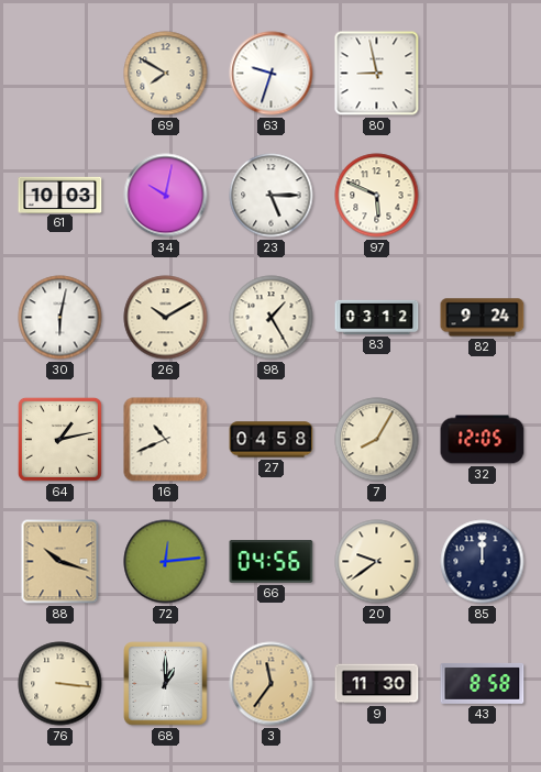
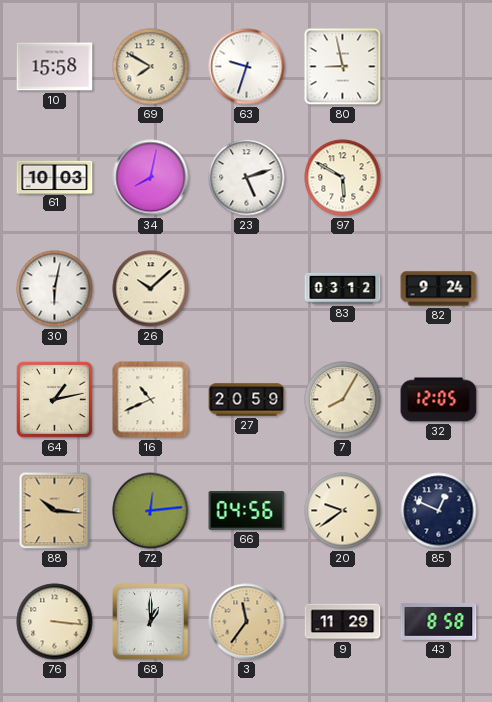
10: none -> 15:58
34: 10:02 -> 8:02
23: 5:15 -> 5:12
97: 5:49 -> 5:50
26: 10:10 -> 10:08
98: 1:25 -> none
27: 04:58 -> 20:59
88: 10:18 -> 10:16
85: 12:00 -> 12:49
9: 11:30 -> 11:29
